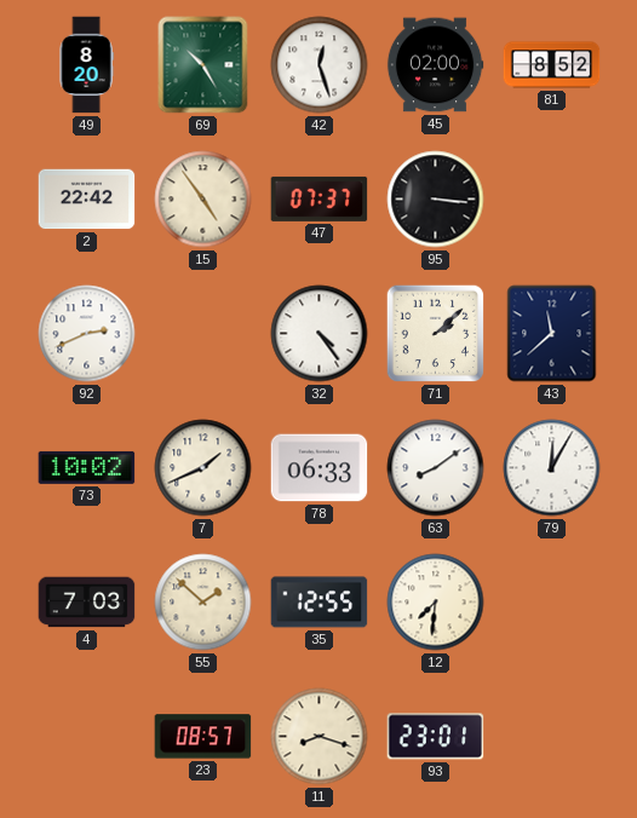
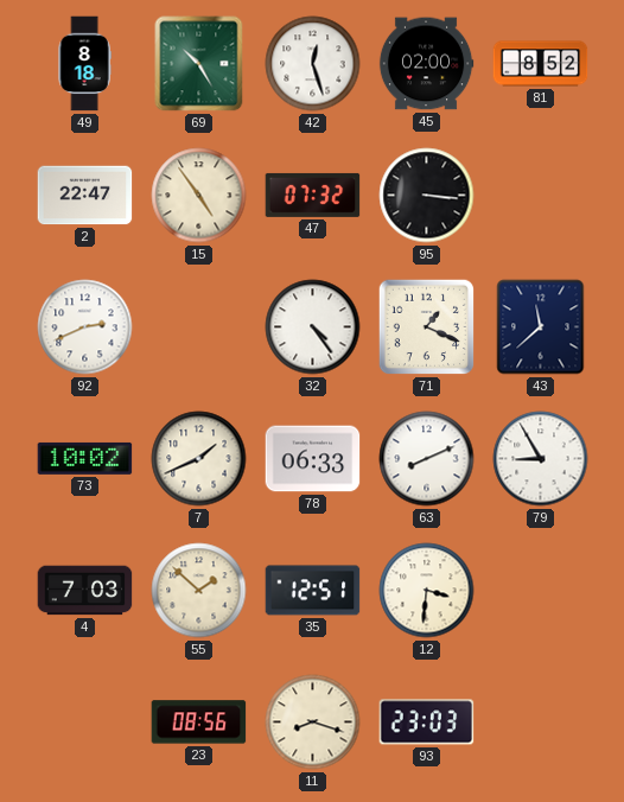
49: 8:20 -> 8:18
2: 22:42 -> 22:47
47: 07:37 -> 07:32
71: 2:08 -> 1:19
63: 8:09 -> 8:11
79: 12:05 -> 8:55
35: 12:55 -> 12:51
12: 7:31 -> 3:31
23: 08:57 -> 08:56
93: 23:01 -> 23:03
